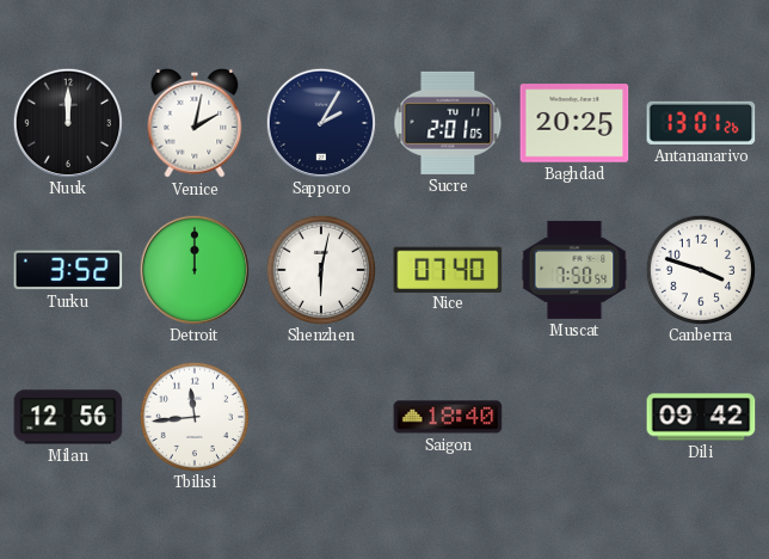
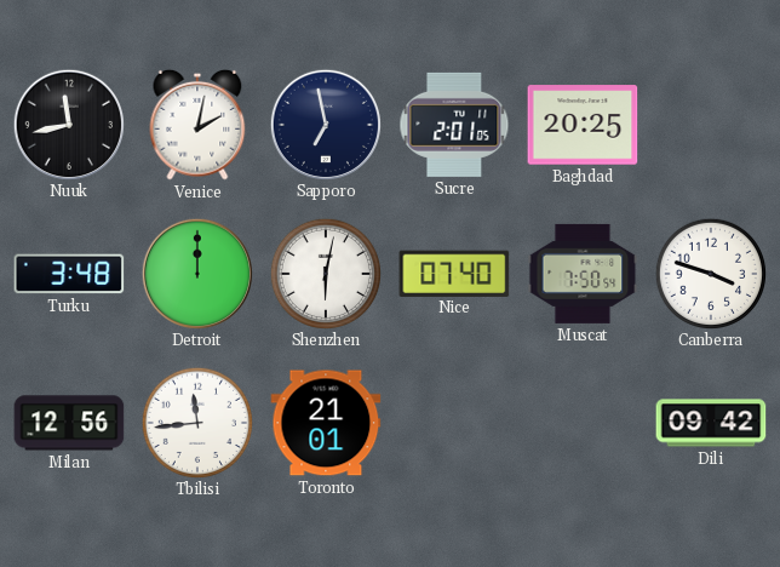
Nuuk: 12:00 -> 11:43
Sapporo: 2:05 -> 6:58
Antananarivo: 13:01 -> none
Turku: 3:52 -> 3:48
Toronto: none -> 21:01
Saigon: 18:40 -> none
